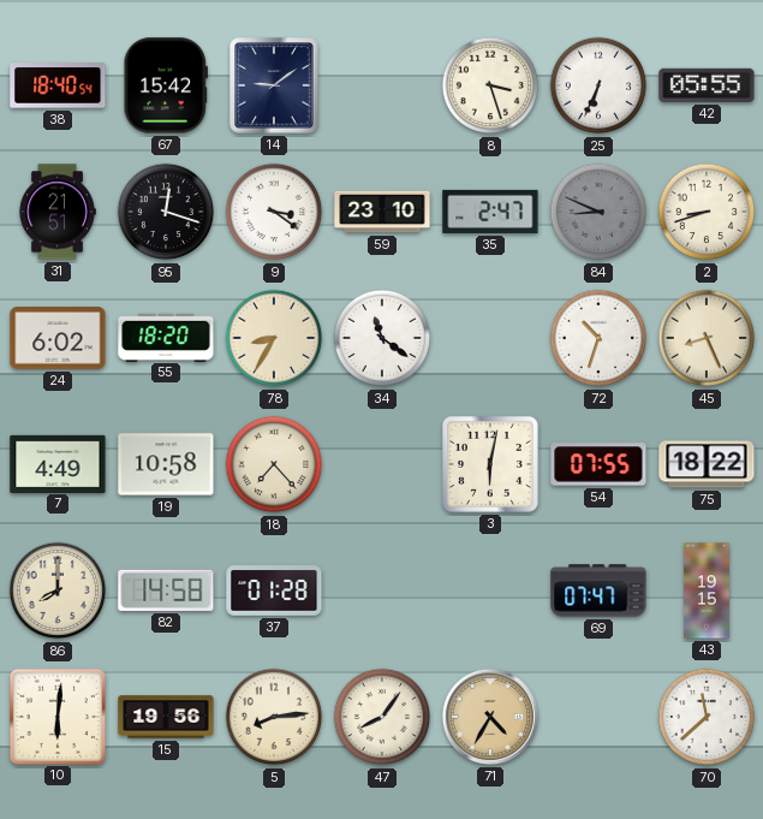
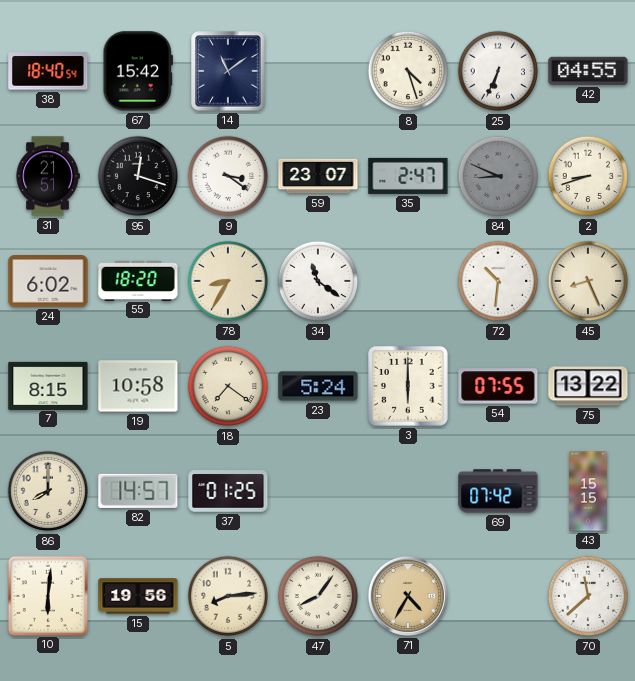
14: 9:09 -> 11:09
8: 3:27 -> 4:27
42: 05:55 -> 04:55
59: 23:10 -> 23:07
72: 10:33 -> 10:31
7: 4:49 -> 8:15
18: 7:23 -> 7:21
23: none -> 5:24
3: 6:02 -> 6:00
75: 18:22 -> 13:22
82: 14:58 -> 14:57
37: 01:28 -> 01:25
69: 07:47 -> 07:42
43: 19:15 -> 15:15
